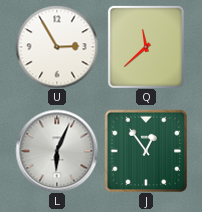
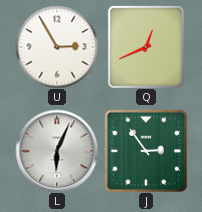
Q: 11:38 -> 12:41
J: 12:54 -> 2:54
